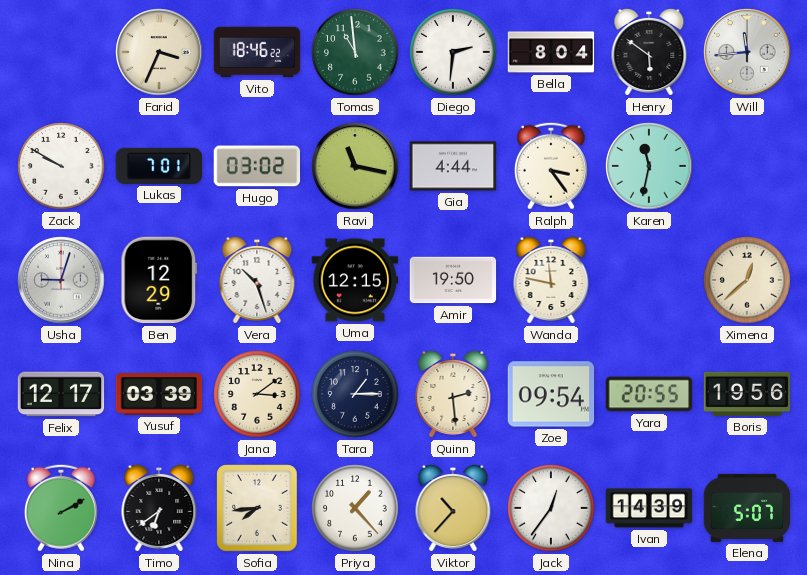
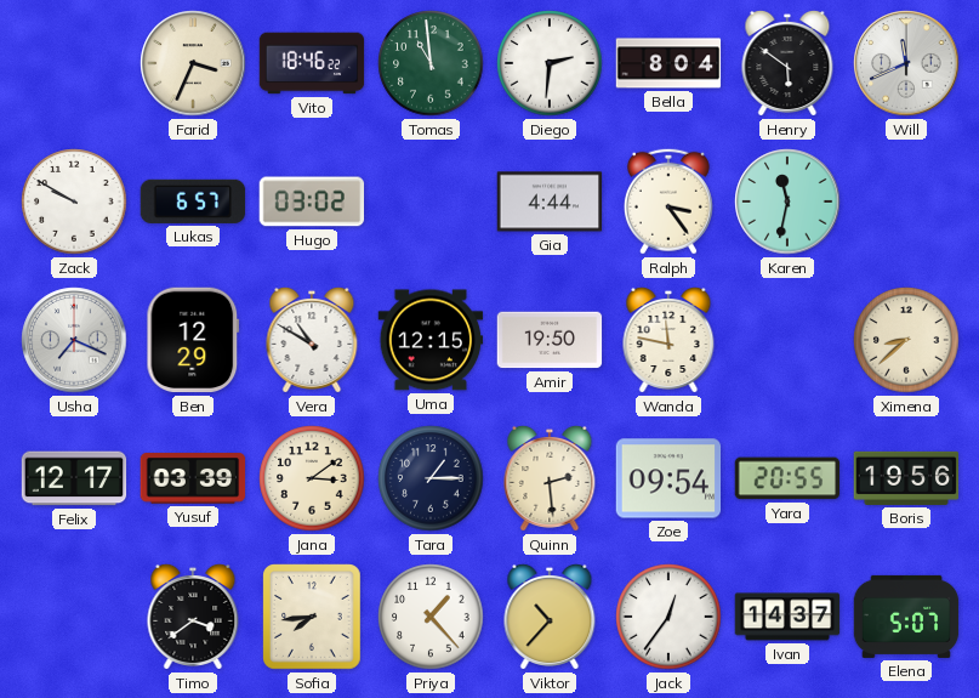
Will: 11:44 -> 11:41
Lukas: 7:01 -> 6:57
Ravi: 11:17 -> none
Usha: 9:03 -> 7:19
Vera: 10:27 -> 10:50
Ximena: 12:38 -> 8:38
Nina: 2:10 -> none
Timo: 6:39 -> 3:39
Ivan: 14:39 -> 14:37
